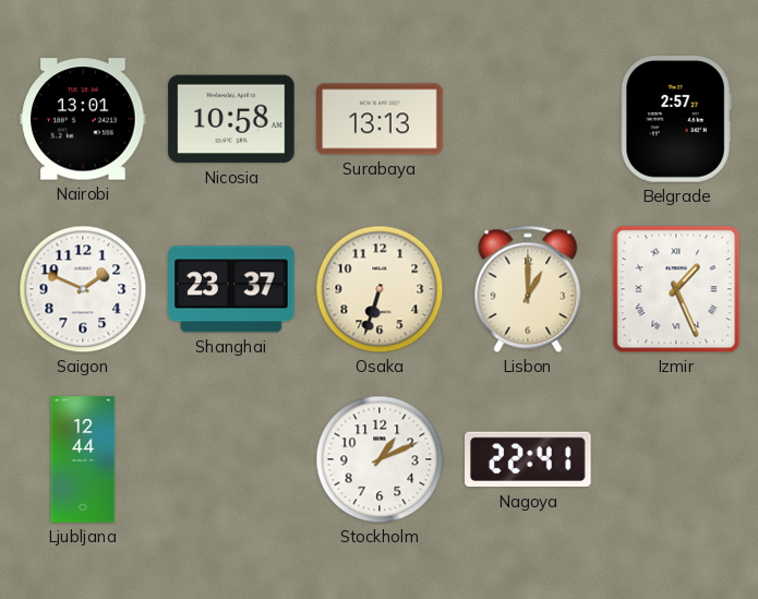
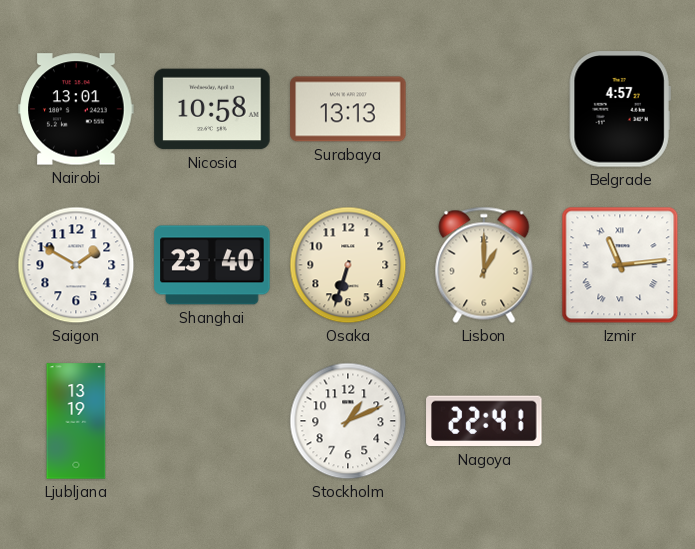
Belgrade: 2:57 -> 4:57
Saigon: 1:49 -> 1:50
Shanghai: 23:37 -> 23:40
Izmir: 1:26 -> 11:14
Ljubljana: 12:44 -> 13:19
